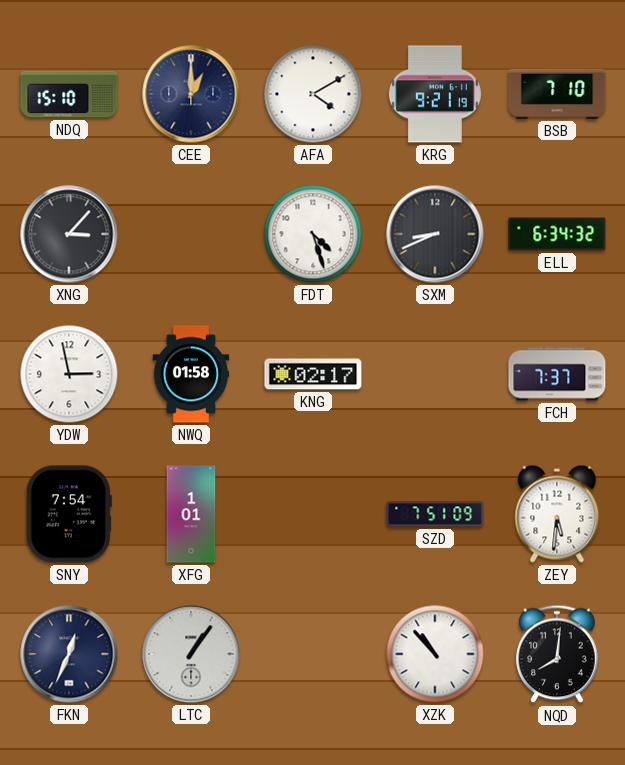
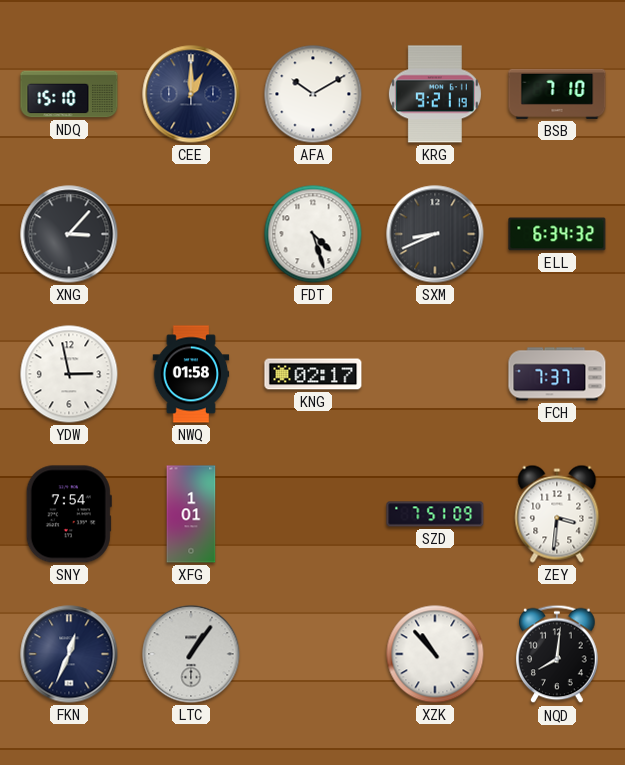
AFA: 4:10 -> 10:10
ZEY: 5:31 -> 3:31
